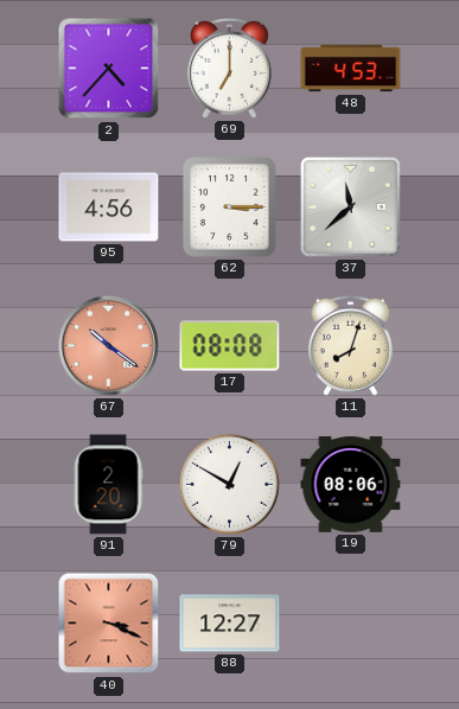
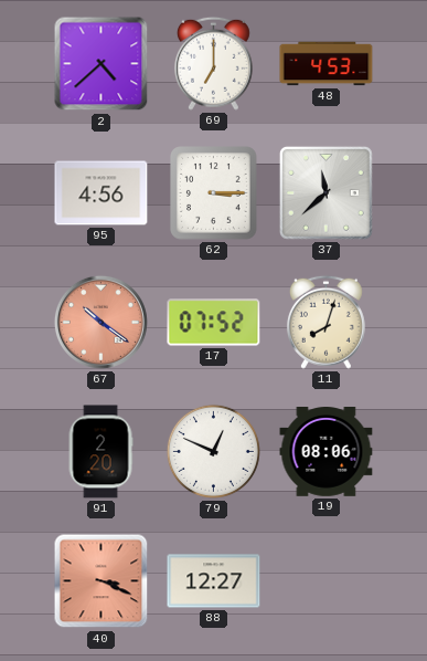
2: 4:37 -> 4:38
17: 08:08 -> 07:52
79: 12:50 -> 12:49
